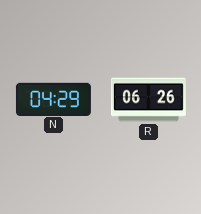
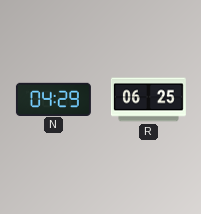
R: 06:26 -> 06:25
